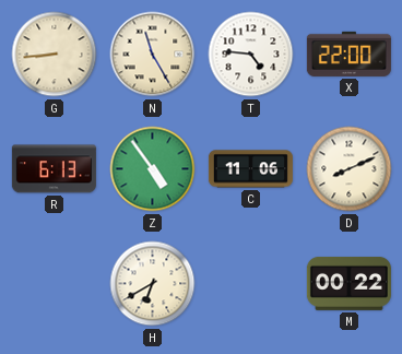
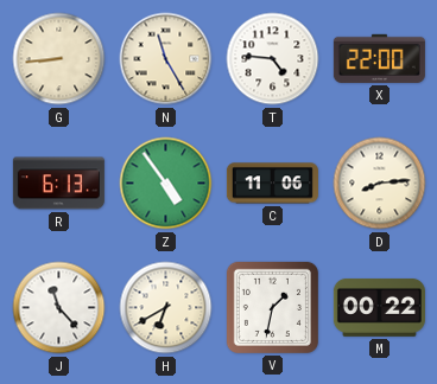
D: 8:11 -> 8:14
J: none -> 11:23
V: none -> 1:32
